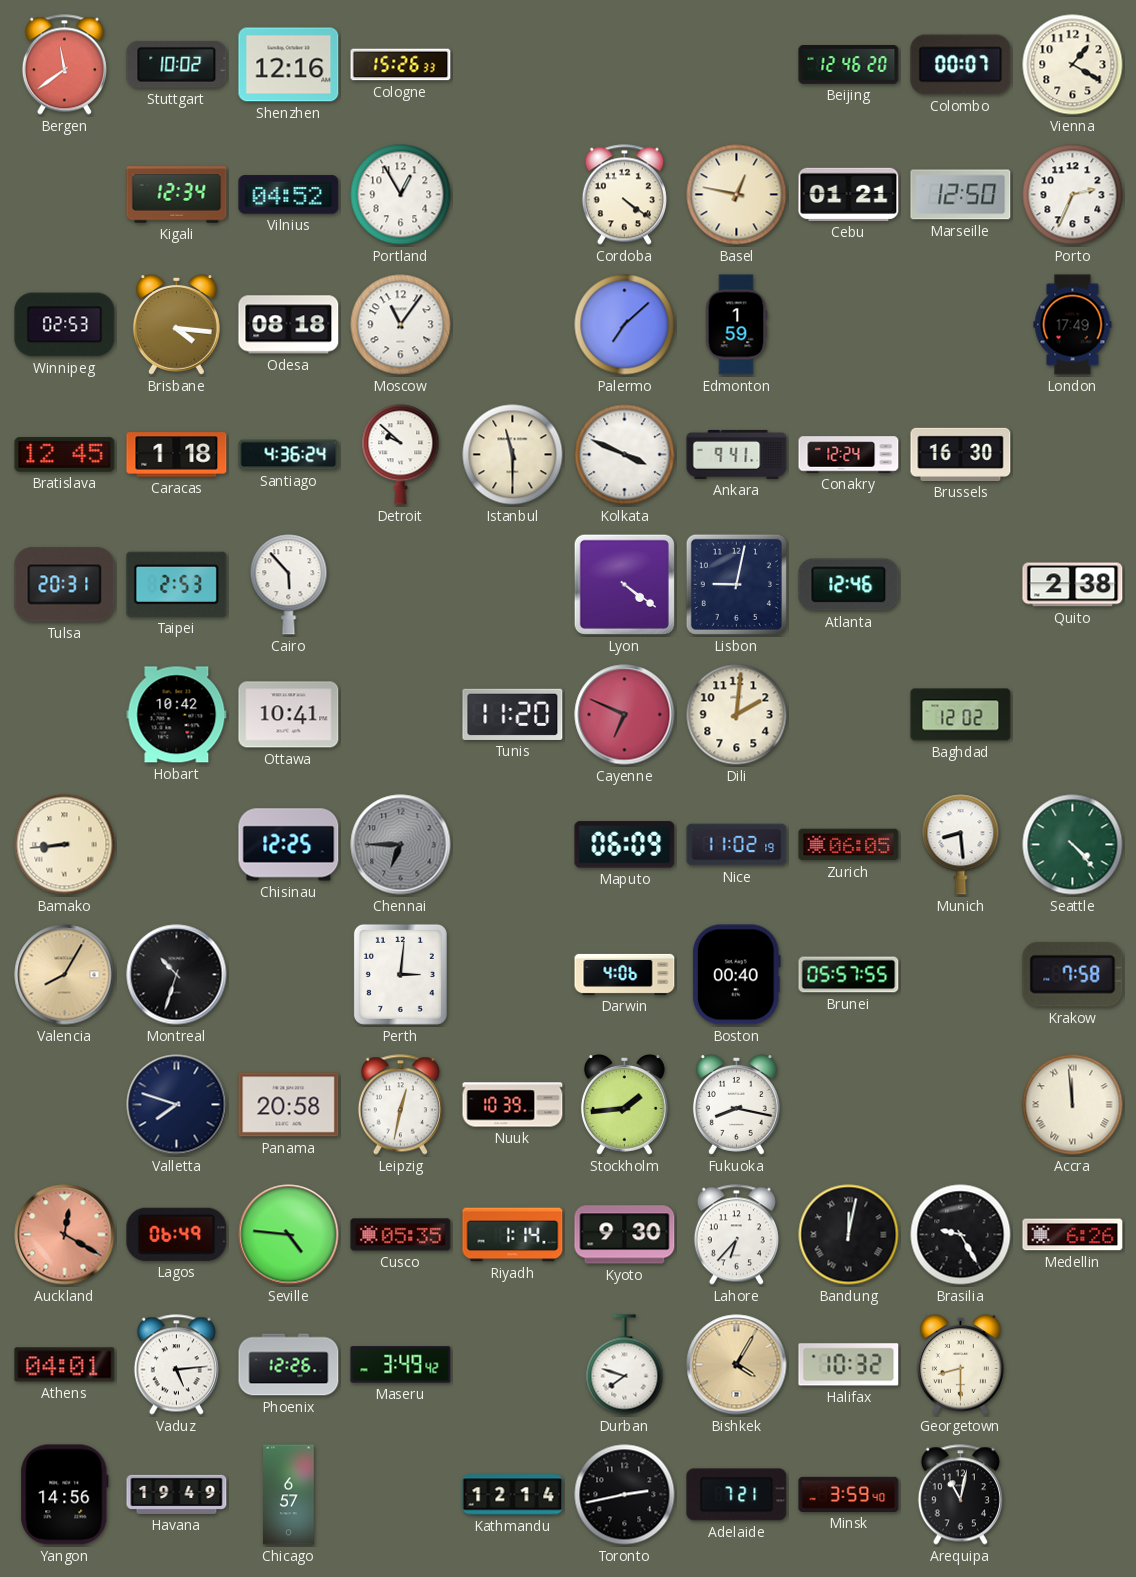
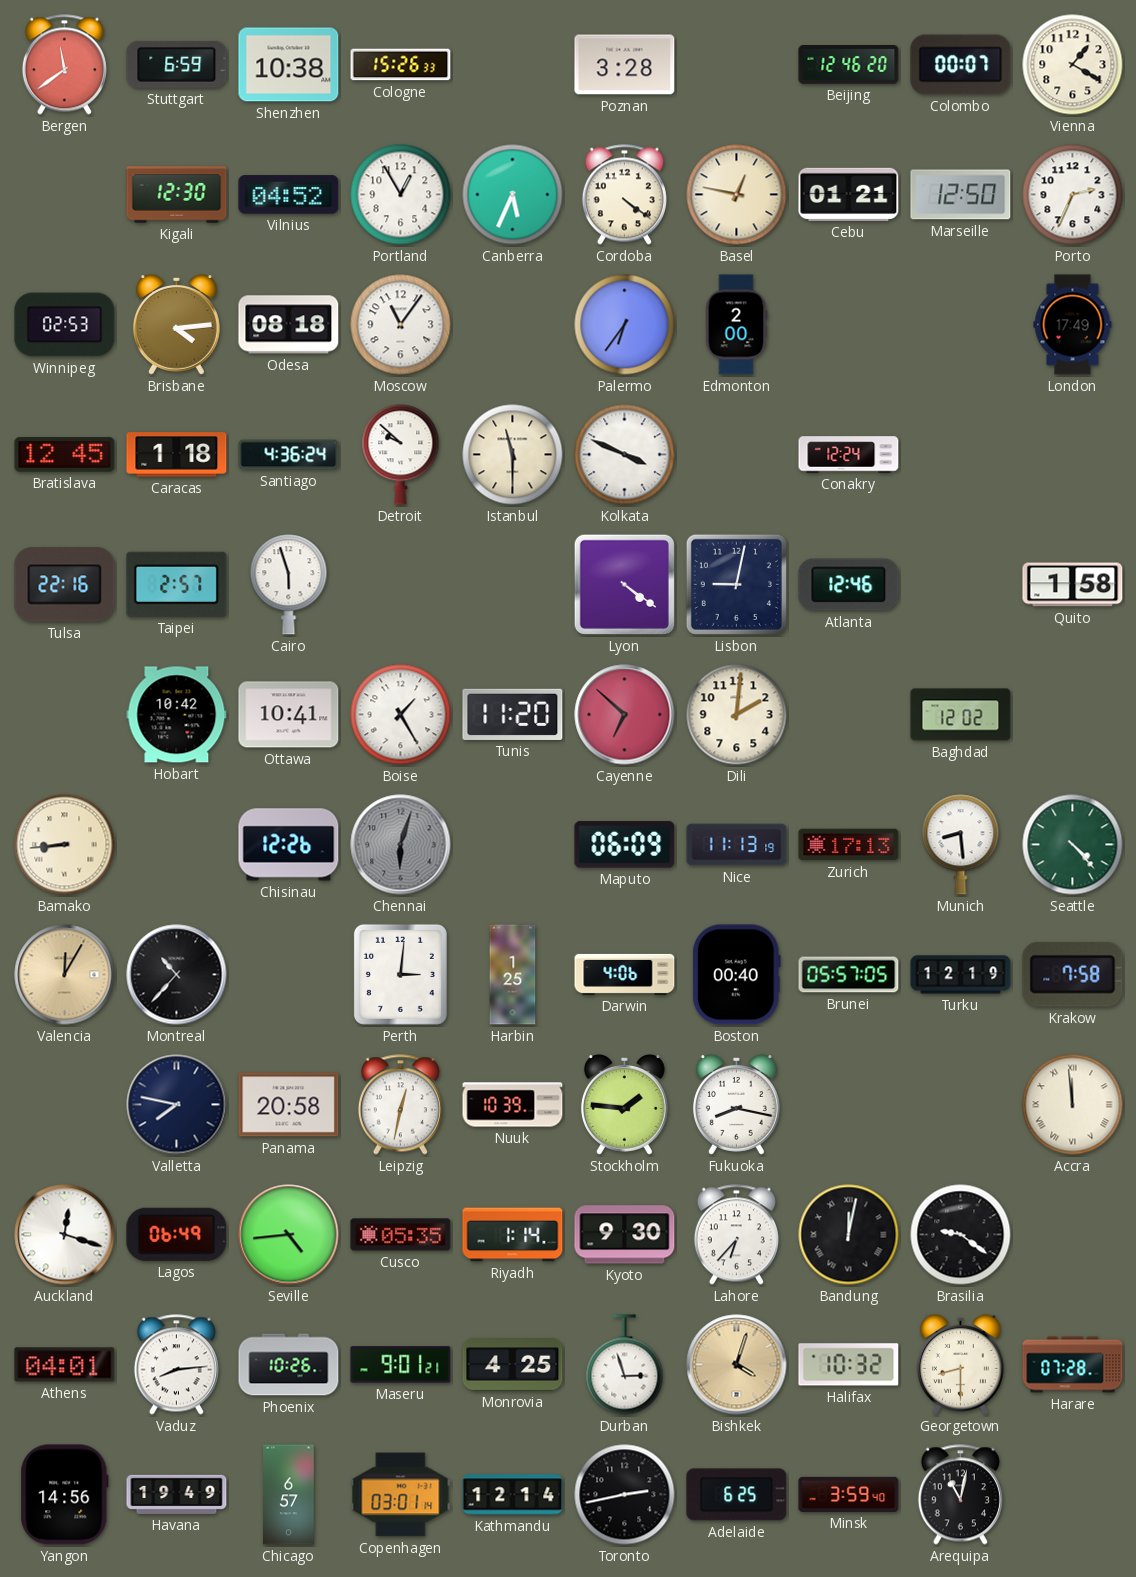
Stuttgart: 10:02 -> 6:59
Shenzhen: 12:16 -> 10:38
Poznan: none -> 3:28
Kigali: 12:34 -> 12:30
Canberra: none -> 5:34
Brisbane: 4:16 -> 4:14
Palermo: 7:08 -> 6:36
Edmonton: 1:59 -> 2:00
Ankara: 9:41 -> none
Brussels: 16:30 -> none
Tulsa: 20:31 -> 22:16
Taipei: 2:53 -> 2:57
Cairo: 5:53 -> 5:57
Quito: 2:38 -> 1:58
Boise: none -> 1:25
Cayenne: 6:49 -> 6:52
Chisinau: 12:25 -> 12:26
Chennai: 6:45 -> 6:03
Nice: 11:02 -> 11:13
Zurich: 06:05 -> 17:13
Valencia: 8:05 -> 12:05
Montreal: 10:33 -> 10:37
Harbin: none -> 1:25
Brunei: 05:57:55 -> 05:57:05
Turku: none -> 12:19
Valletta: 7:48 -> 7:47
Stockholm: 1:44 -> 1:46
Auckland: 12:20 -> 12:18
Auckland dial: salmon -> white
Seville: 4:46 -> 4:44
Brasilia: 9:25 -> 9:21
Medellin: 6:26 -> none
Vaduz: 5:14 -> 8:14
Phoenix: 12:26 -> 10:26
Maseru: 3:49 -> 9:01
Monrovia: none -> 4:25
Durban: 7:48 -> 2:57
Bishkek: 4:05 -> 4:03
Harare: none -> 07:28
Copenhagen: none -> 03:01
Adelaide: 7:21 -> 6:25
